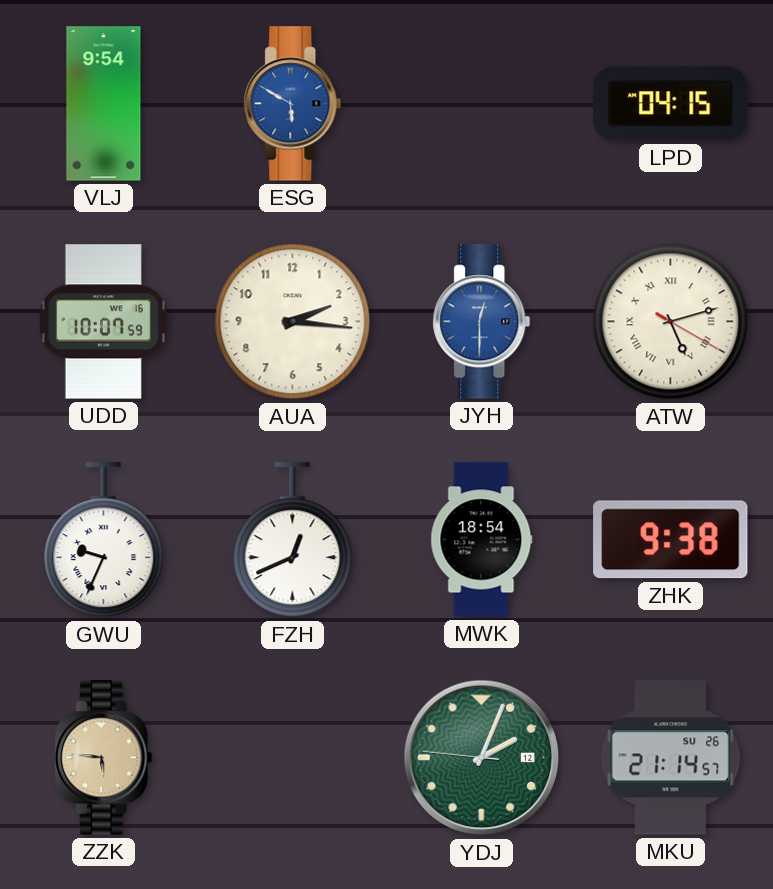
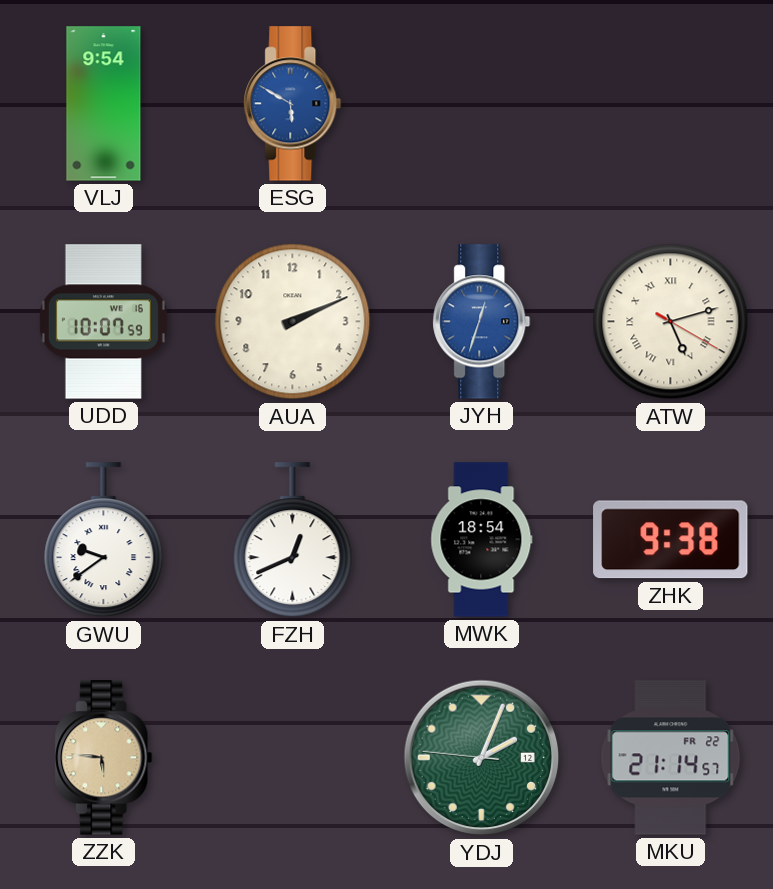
LPD: 04:15 -> none
AUA: 2:16 -> 2:11
JYH: 12:30 -> 12:33
GWU: 9:34 -> 9:39
MKU date: SU 26 -> FR 22
